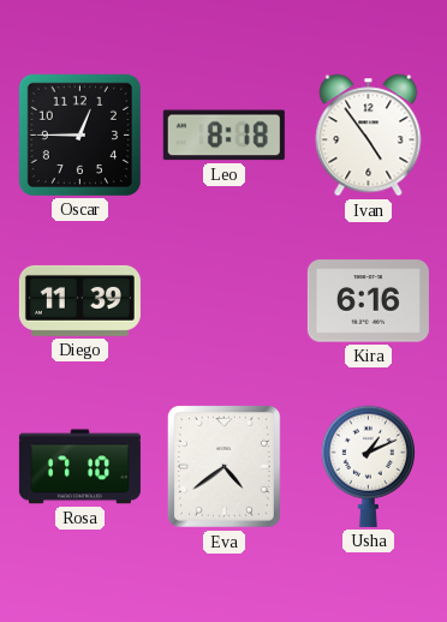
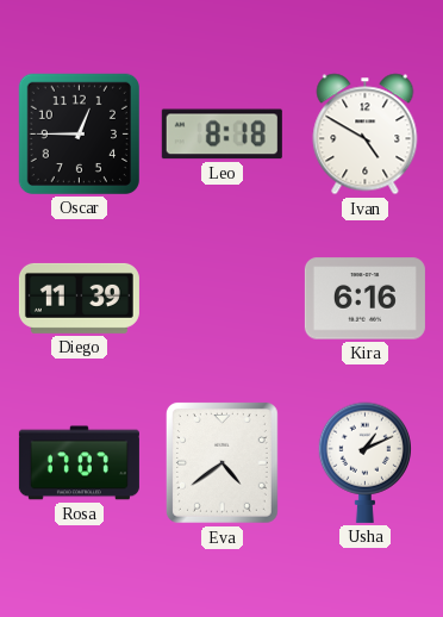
Ivan: 4:54 -> 4:50
Rosa: 17:10 -> 17:07
